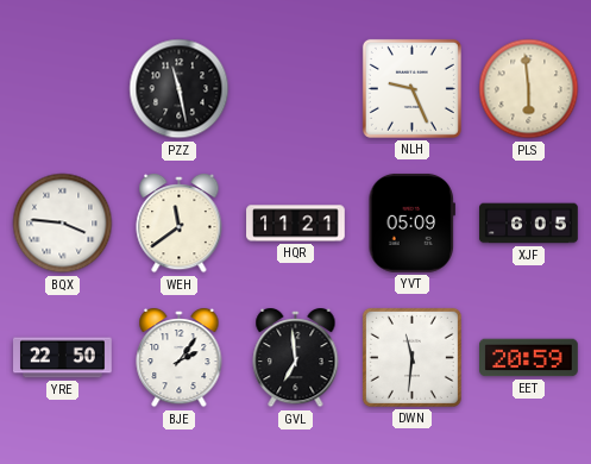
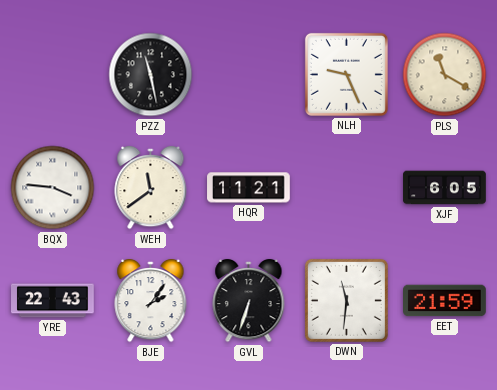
PLS: 5:59 -> 11:20
YVT: 05:09 -> none
YRE: 22:50 -> 22:43
GVL: 6:59 -> 6:33
EET: 20:59 -> 21:59
